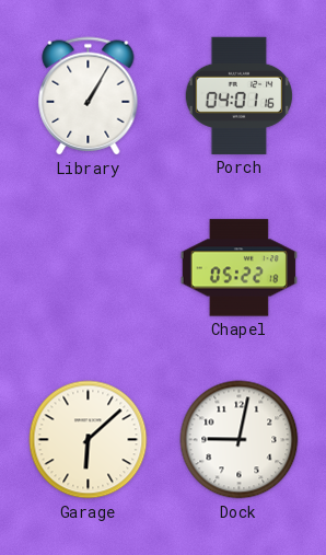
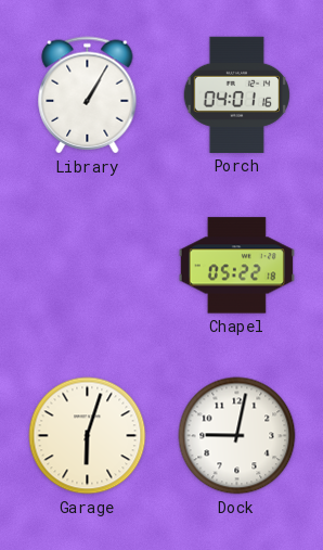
Garage: 6:08 -> 6:03
